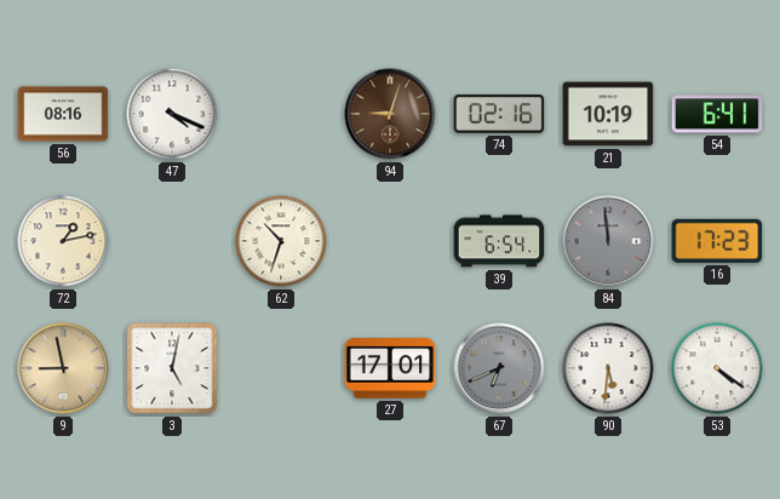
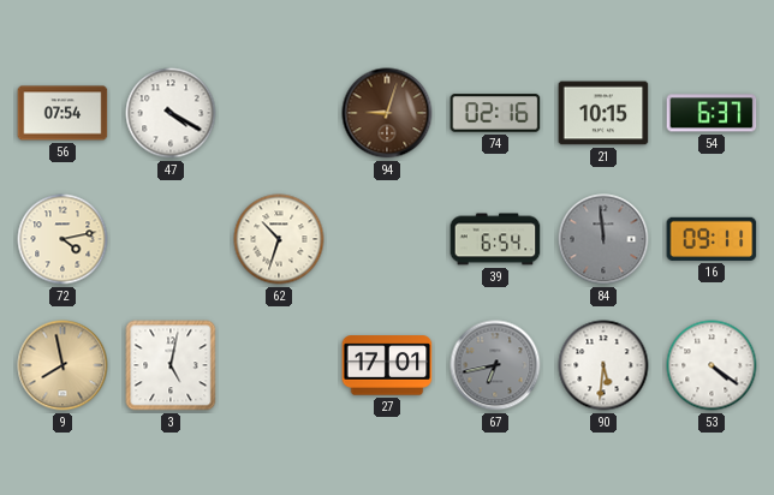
56: 08:16 -> 07:54
47: 4:19 -> 4:20
21: 10:19 -> 10:15
54: 6:41 -> 6:37
72: 1:13 -> 4:13
16: 17:23 -> 09:11
9: 8:58 -> 7:58
67: 6:41 -> 6:43
